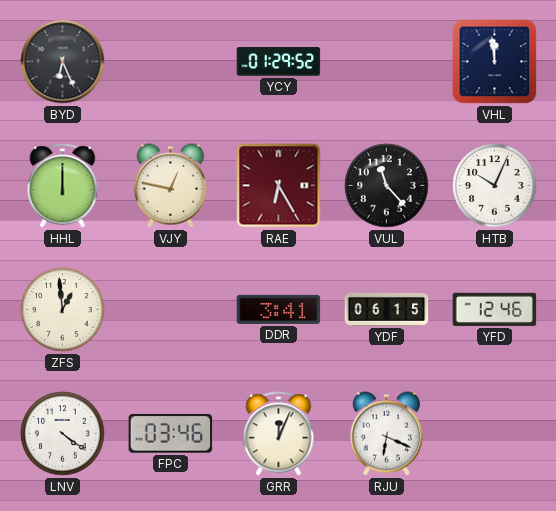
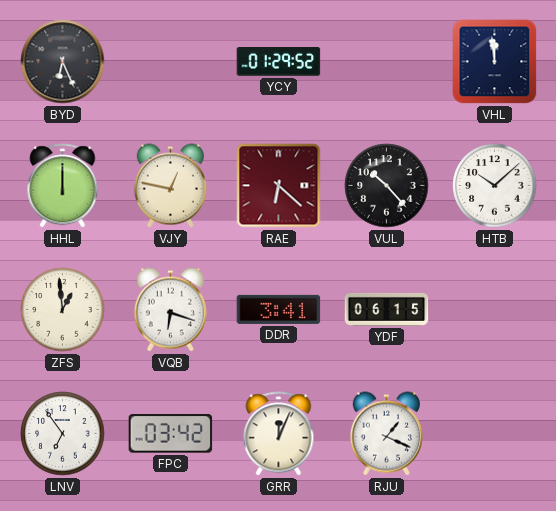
RAE: 6:25 -> 6:22
VUL: 11:23 -> 10:23
HTB: 10:04 -> 10:08
VQB: none -> 6:18
YFD: 12:46 -> none
LNV: 4:21 -> 6:54
FPC: 03:46 -> 03:42
RJU: 6:19 -> 1:19
